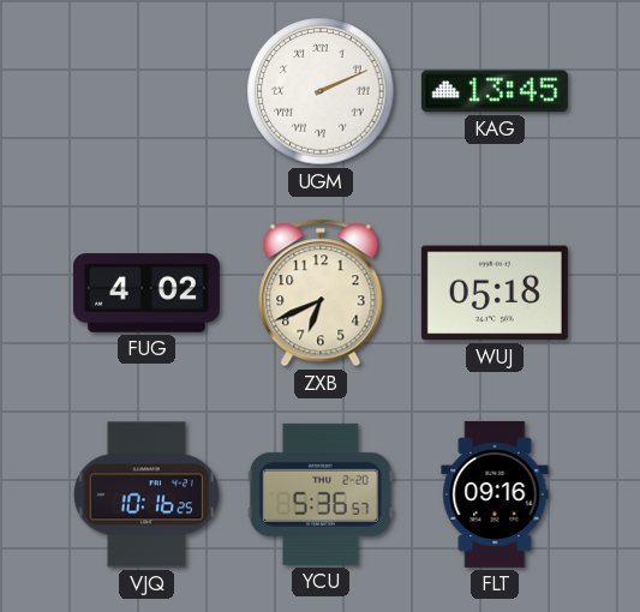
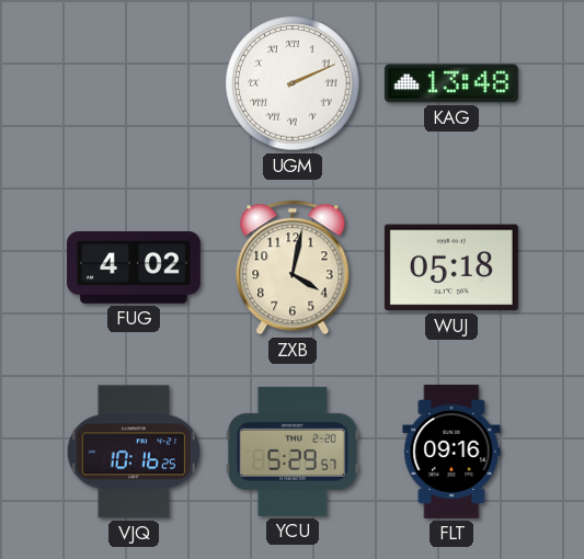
KAG: 13:45 -> 13:48
ZXB: 6:41 -> 4:02
YCU: 5:36 -> 5:29
